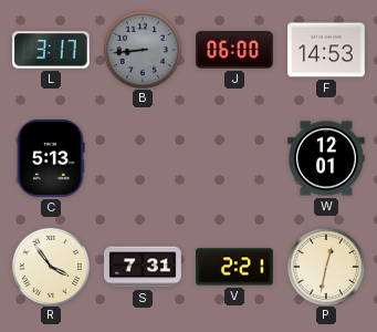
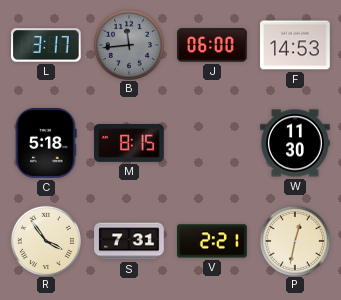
B: 8:44 -> 11:44
C: 5:13 -> 5:18
M: none -> 8:15
W: 12:01 -> 11:30
